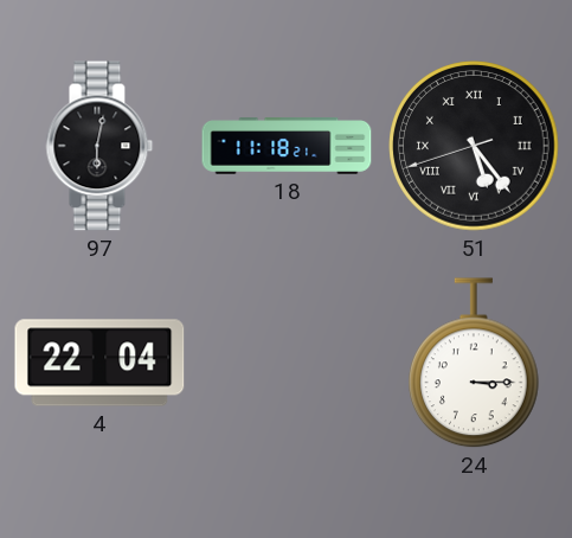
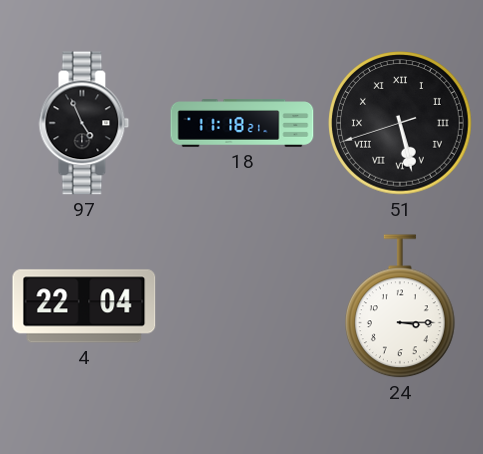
97: 6:02 -> 4:56
51: 5:23 -> 5:27
